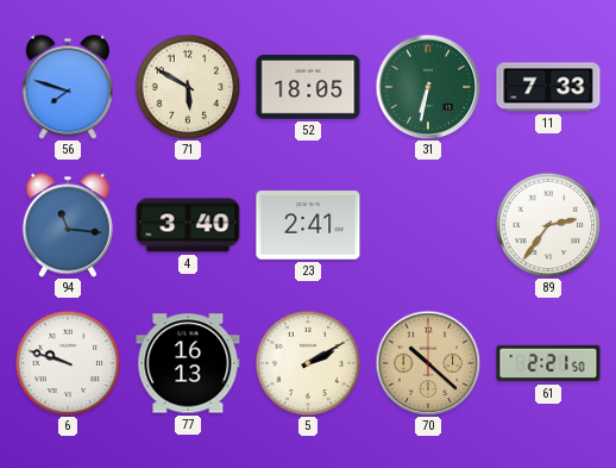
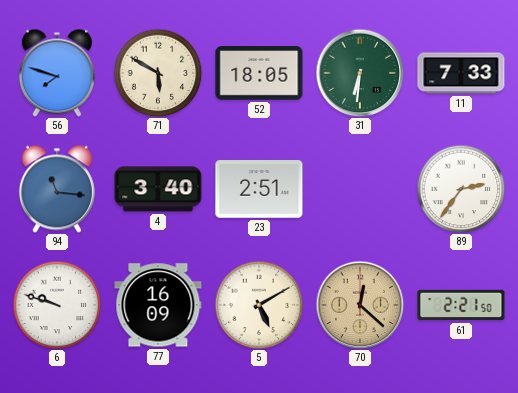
31: 6:32 -> 6:31
23: 2:41 -> 2:51
77: 16:13 -> 16:09
5: 2:10 -> 5:10
70: 10:22 -> 12:22
